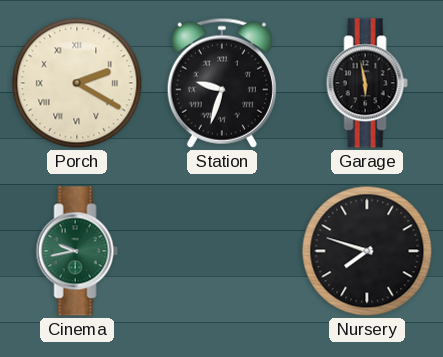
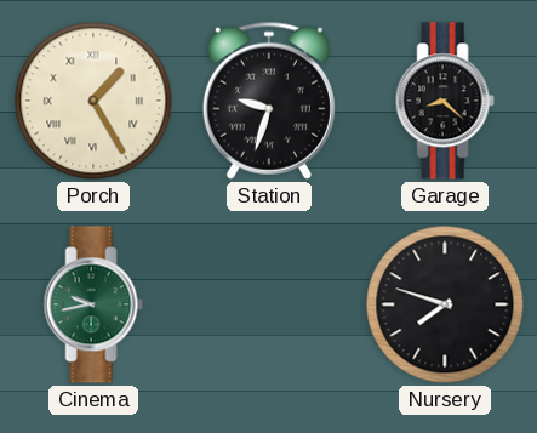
Porch: 2:20 -> 1:25
Garage: 5:58 -> 8:22
